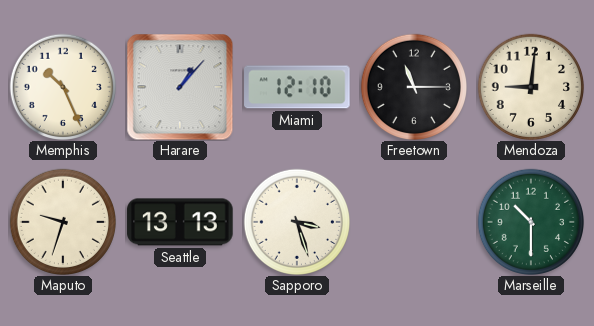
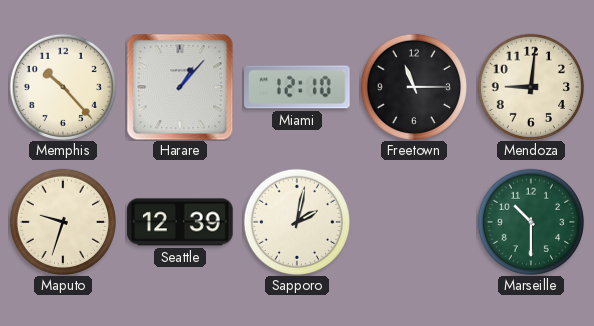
Memphis: 10:26 -> 10:23
Seattle: 13:13 -> 12:39
Sapporo: 3:27 -> 2:02
